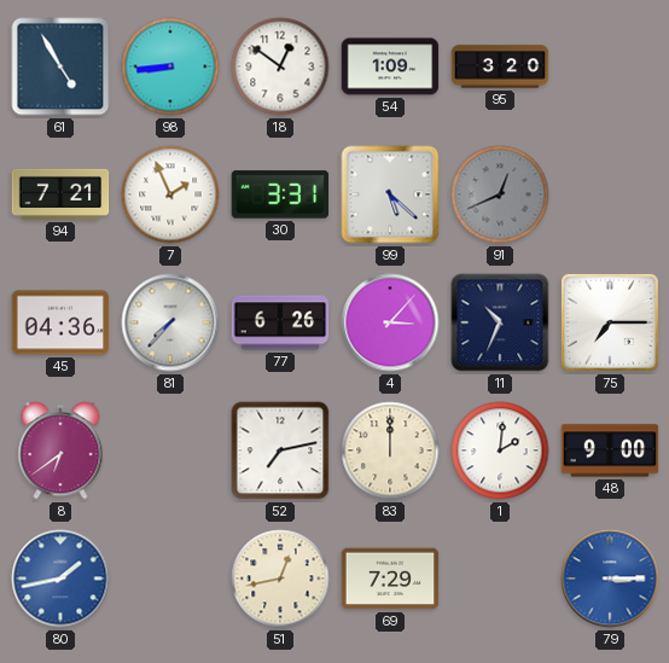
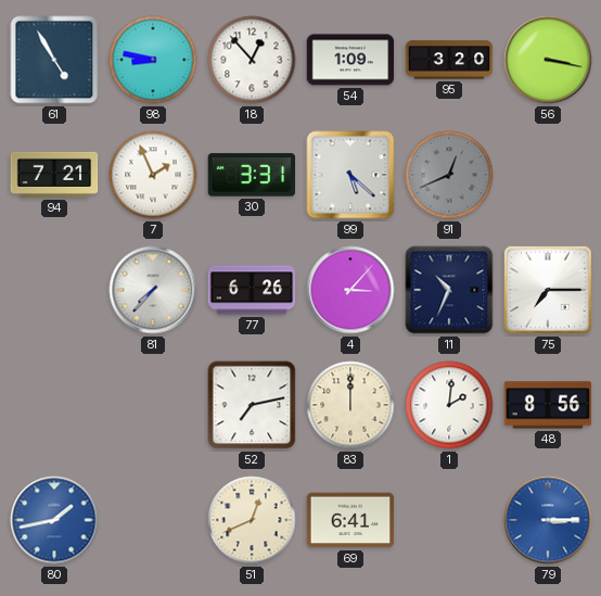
98: 8:44 -> 8:47
18: 12:51 -> 12:53
56: none -> 3:17
45: 04:36 -> none
8: 6:39 -> none
48: 9:00 -> 8:56
51: 12:43 -> 12:41
69: 7:29 -> 6:41
